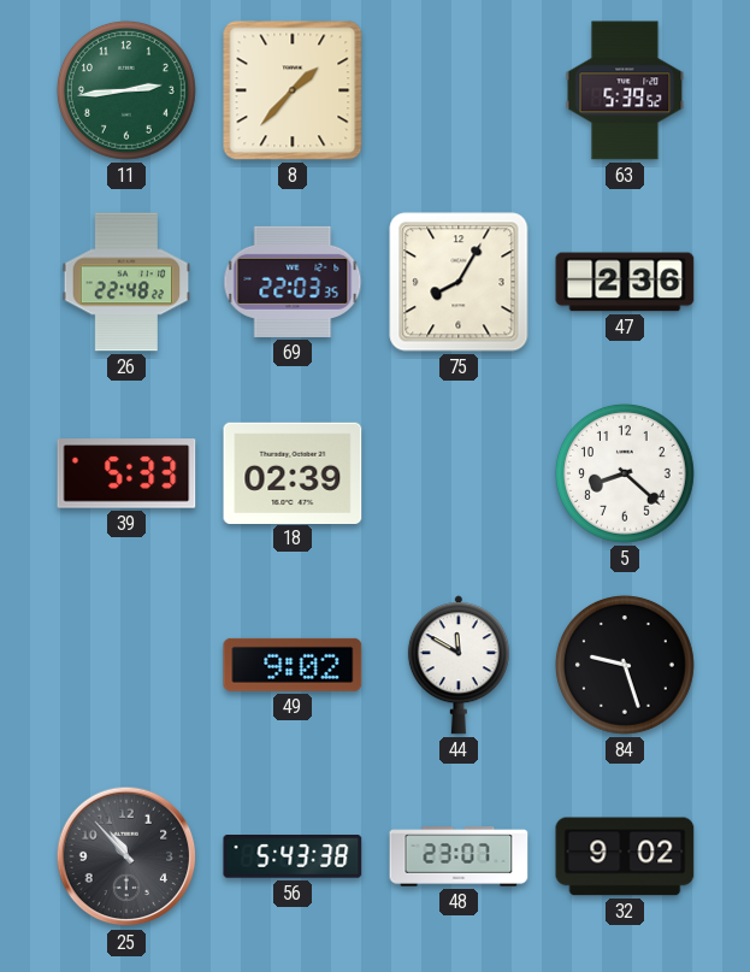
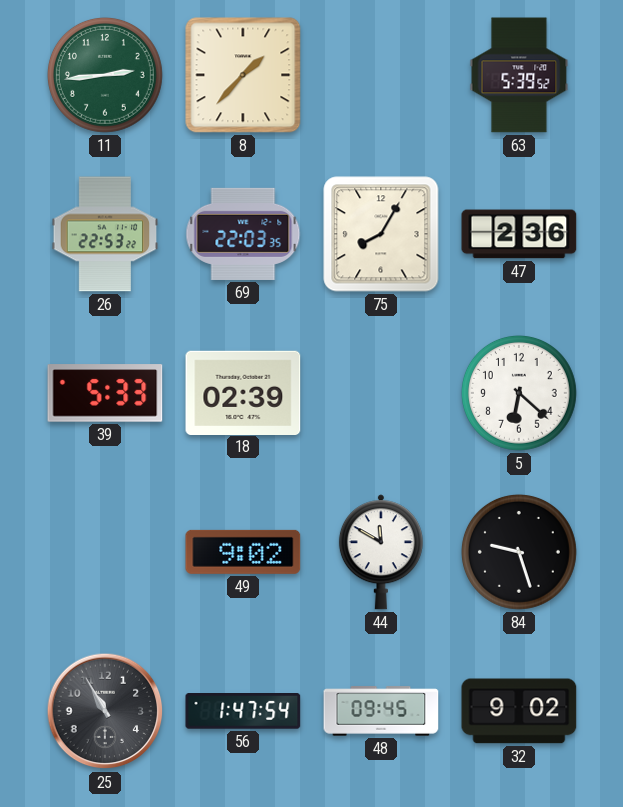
26: 22:48 -> 22:53
5: 8:22 -> 6:22
25: 10:53 -> 10:55
56: 5:43 -> 1:47
48: 23:07 -> 09:45
